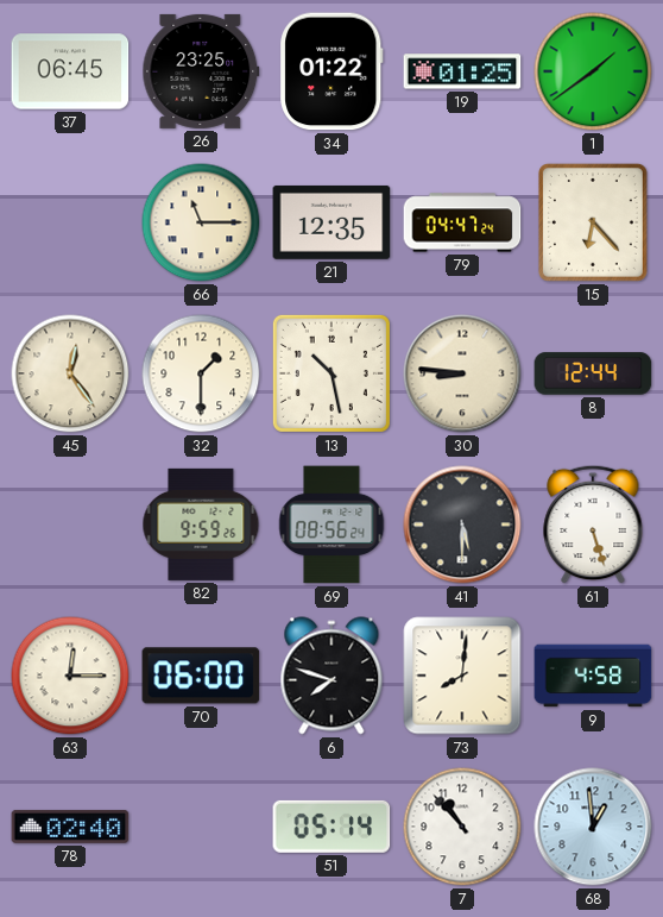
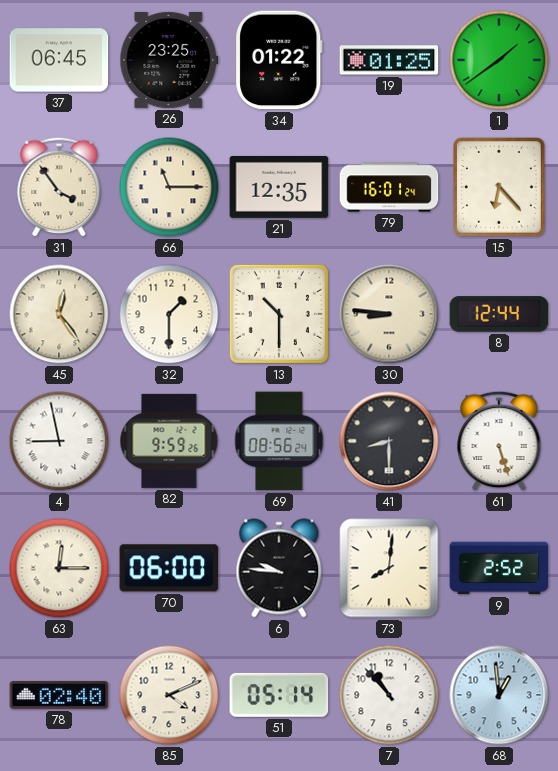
31: none -> 3:54
79: 04:47 -> 16:01
13: 10:28 -> 10:30
4: none -> 8:58
41: 5:30 -> 8:30
6: 7:48 -> 9:46
9: 4:58 -> 2:52
85: none -> 4:11
